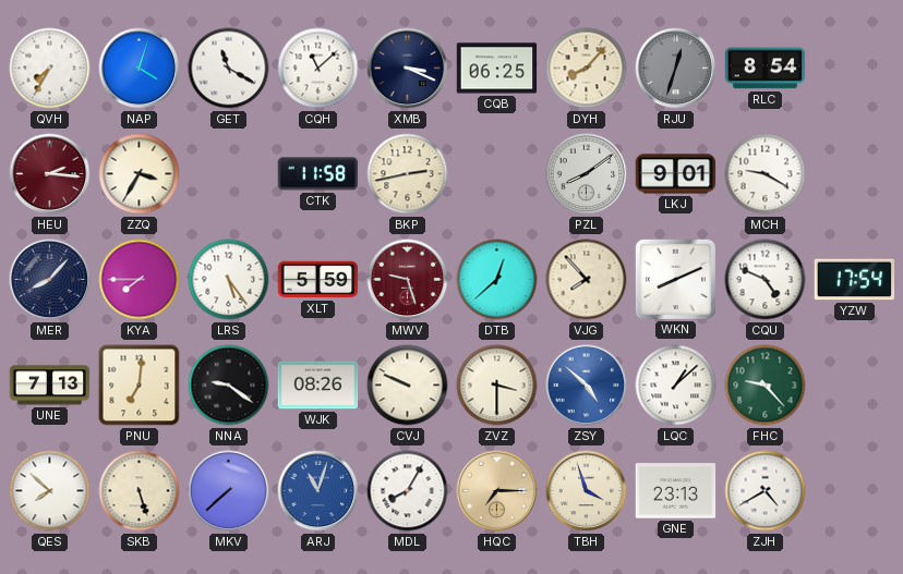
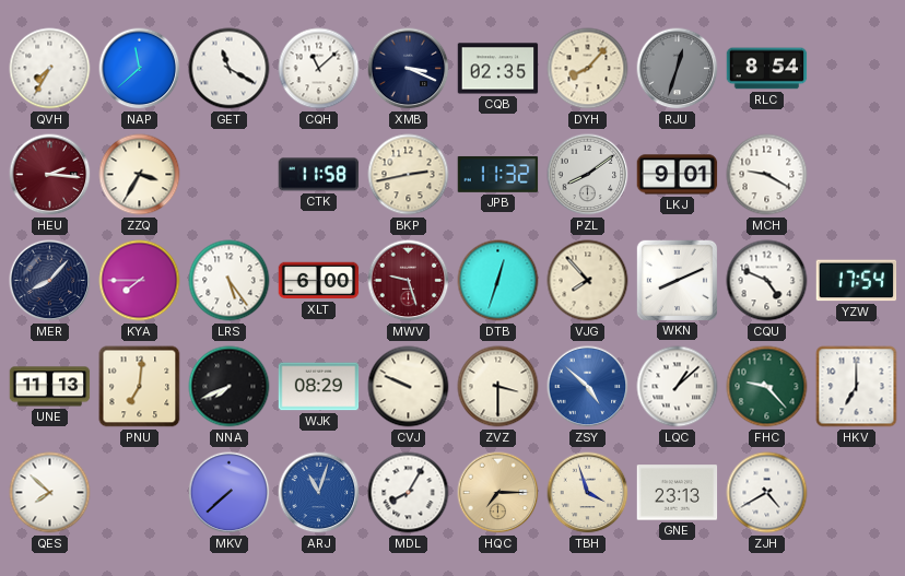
NAP: 4:03 -> 11:38
CQB: 06:25 -> 02:35
JPB: none -> 11:32
XLT: 5:59 -> 6:00
DTB: 12:38 -> 12:33
UNE: 7:13 -> 11:13
NNA: 9:21 -> 7:41
WJK: 08:26 -> 08:29
HKV: none -> 7:00
SKB: 5:27 -> none
